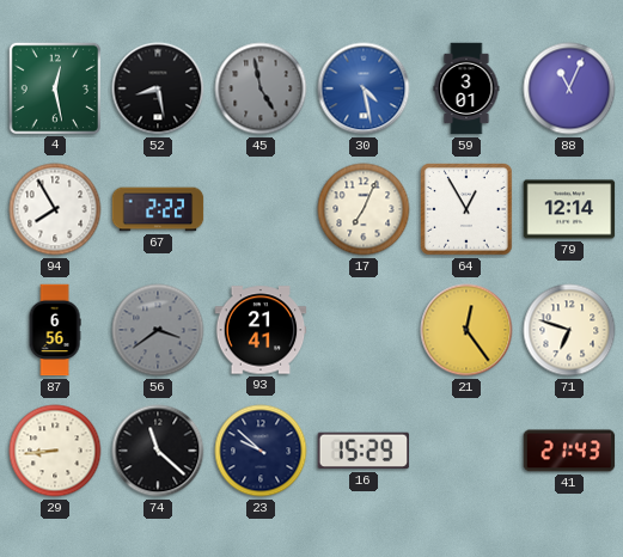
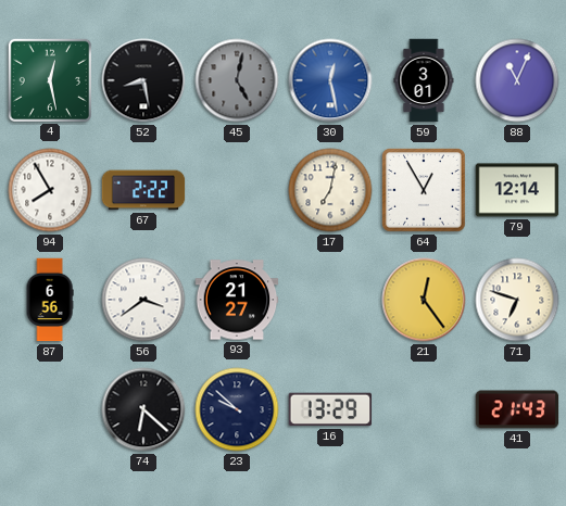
45: 4:58 -> 5:02
30: 4:28 -> 12:28
17: 7:04 -> 7:02
56 dial: grey -> white
93: 21:41 -> 21:27
29: 8:44 -> none
74: 11:22 -> 6:22
16: 15:29 -> 13:29
